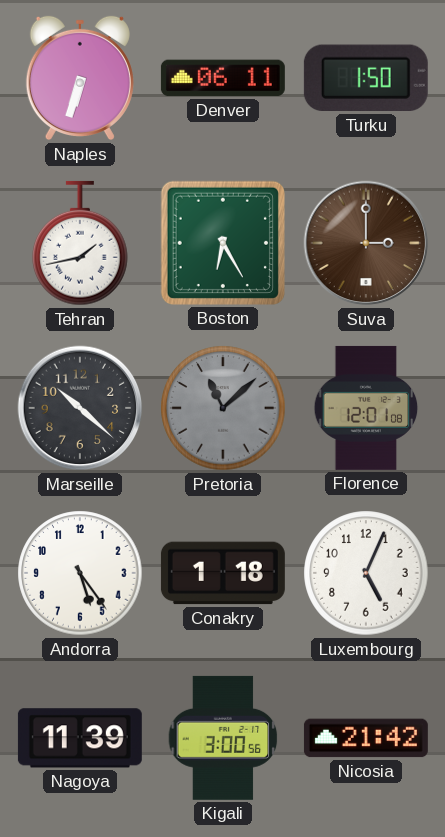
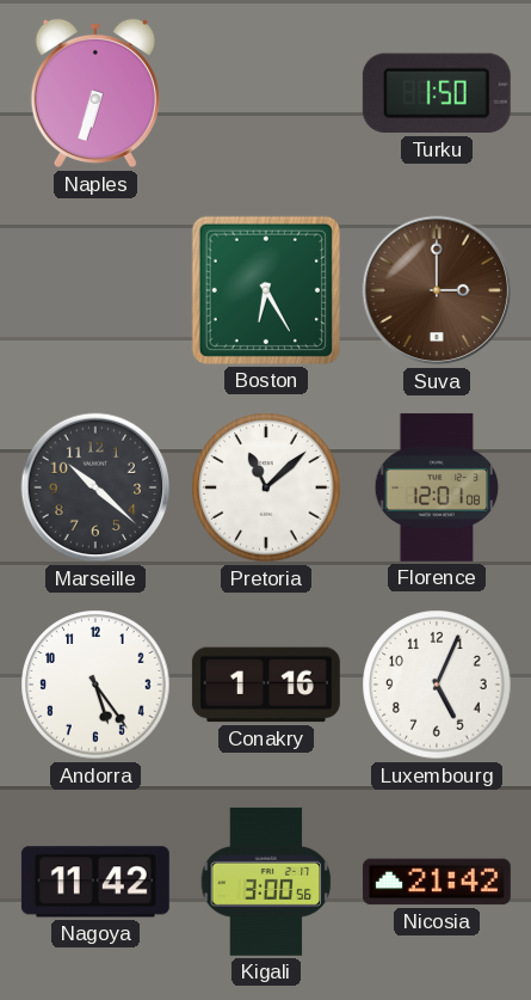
Denver: 06:11 -> none
Tehran: 1:43 -> none
Pretoria dial: grey -> white
Conakry: 1:18 -> 1:16
Nagoya: 11:39 -> 11:42
